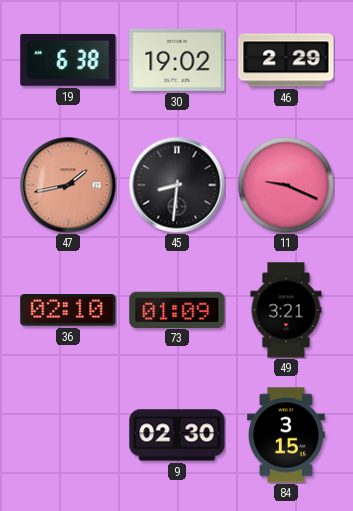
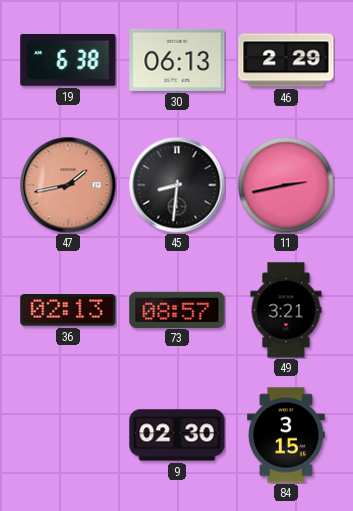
30: 19:02 -> 06:13
11: 9:19 -> 2:43
36: 02:10 -> 02:13
73: 01:09 -> 08:57
